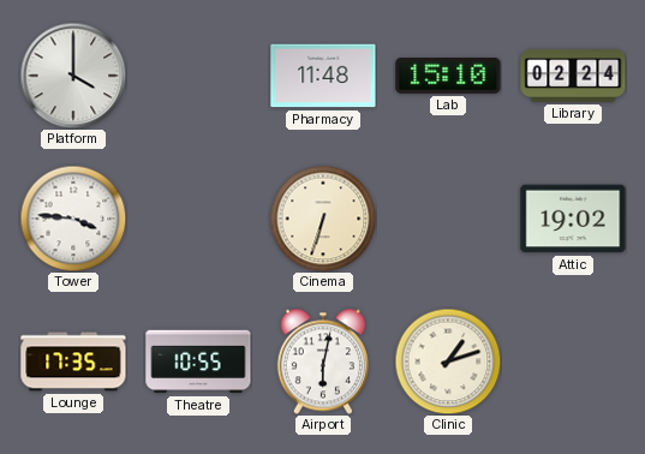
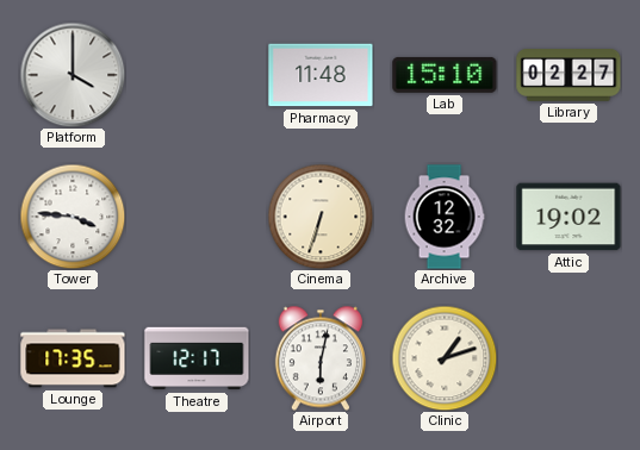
Library: 02:24 -> 02:27
Archive: none -> 12:32
Theatre: 10:55 -> 12:17
